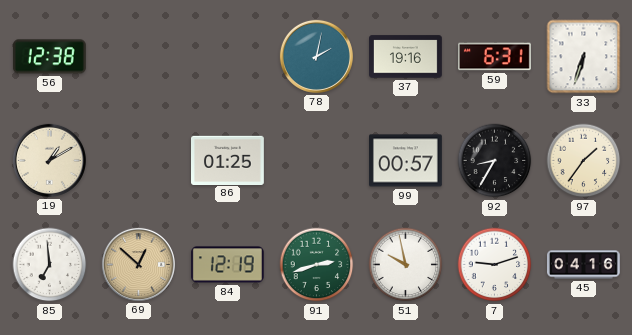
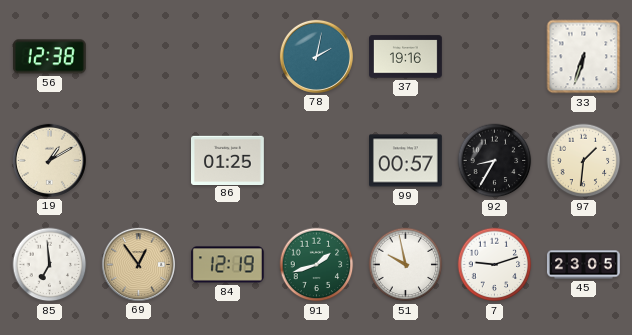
59: 6:31 -> none
97: 1:36 -> 1:31
69: 12:52 -> 12:54
91: 2:42 -> 1:42
45: 04:16 -> 23:05
